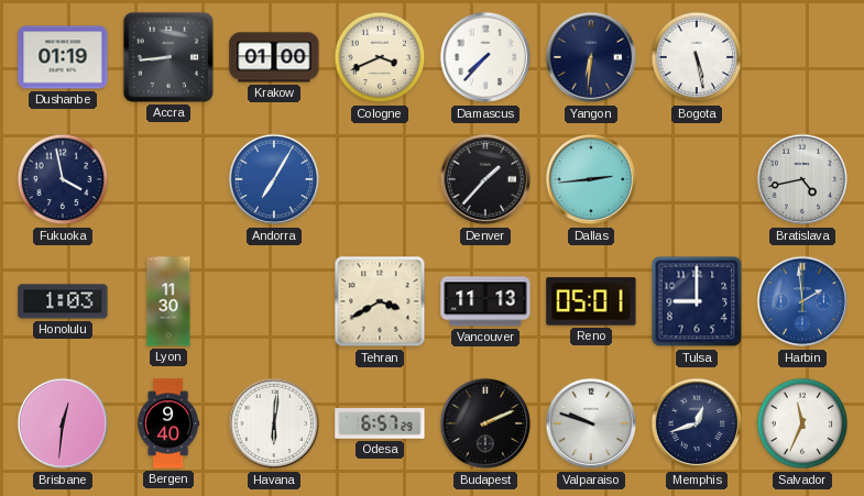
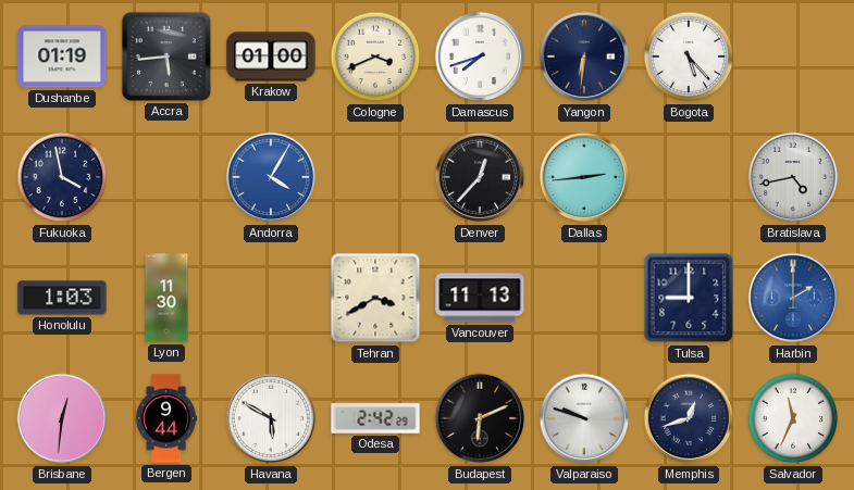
Accra: 8:44 -> 5:44
Damascus: 7:37 -> 7:42
Bogota: 5:28 -> 5:23
Andorra: 7:05 -> 4:05
Denver: 1:37 -> 12:37
Reno: 05:01 -> none
Harbin: 1:59 -> 2:00
Bergen: 9:40 -> 9:44
Havana: 6:01 -> 5:50
Odesa: 6:57 -> 2:42
Budapest: 2:11 -> 6:11
